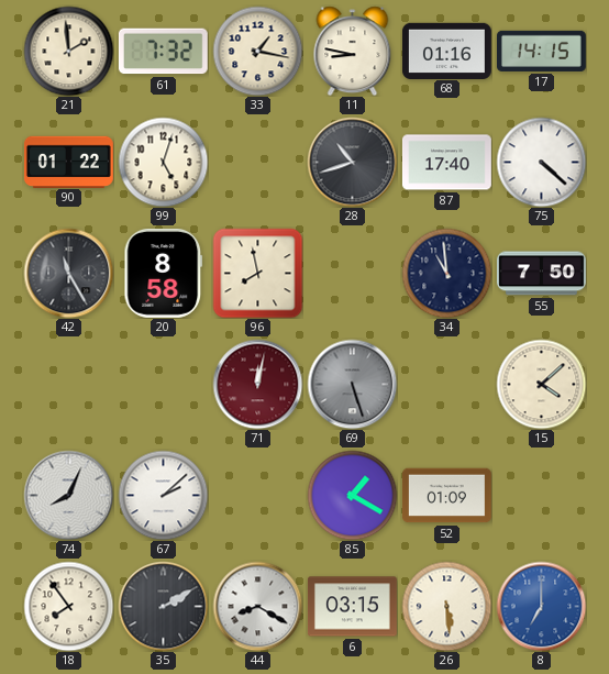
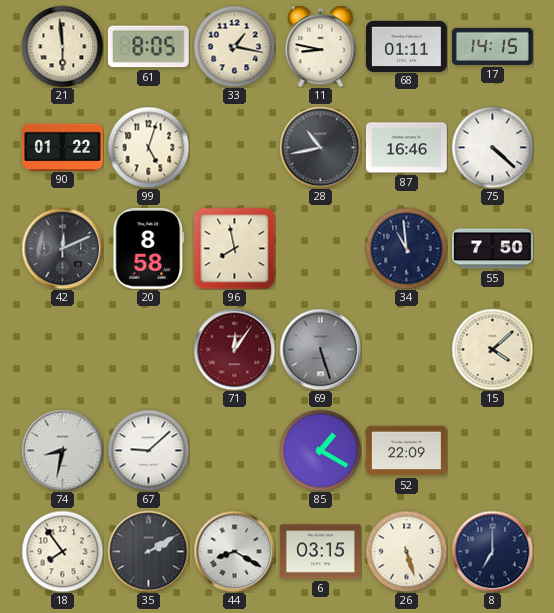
21: 1:59 -> 5:59
61: 7:32 -> 8:05
68: 01:16 -> 01:11
28: 10:42 -> 10:43
87: 17:40 -> 16:46
42: 11:25 -> 12:11
71: 12:02 -> 12:06
74: 8:04 -> 8:32
67: 2:08 -> 9:08
52: 01:09 -> 22:09
26: 5:29 -> 5:27
8 dial: blue -> navy
